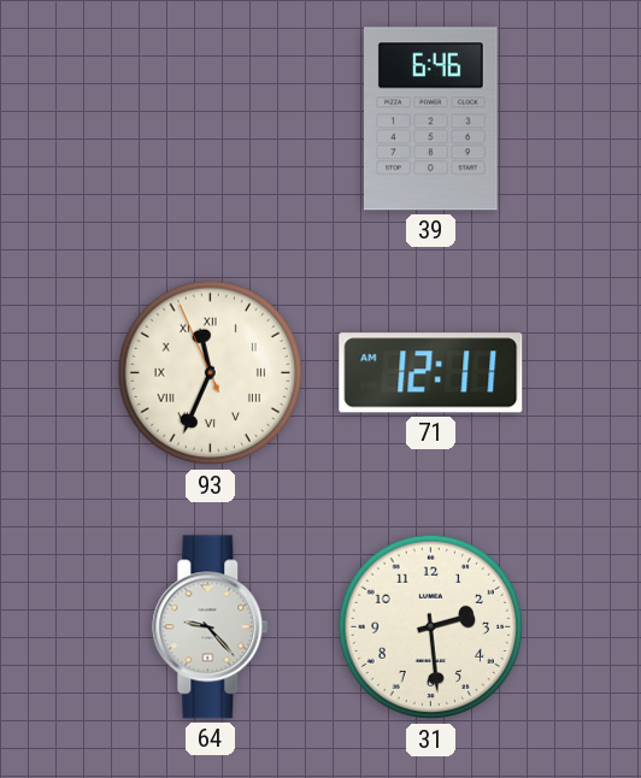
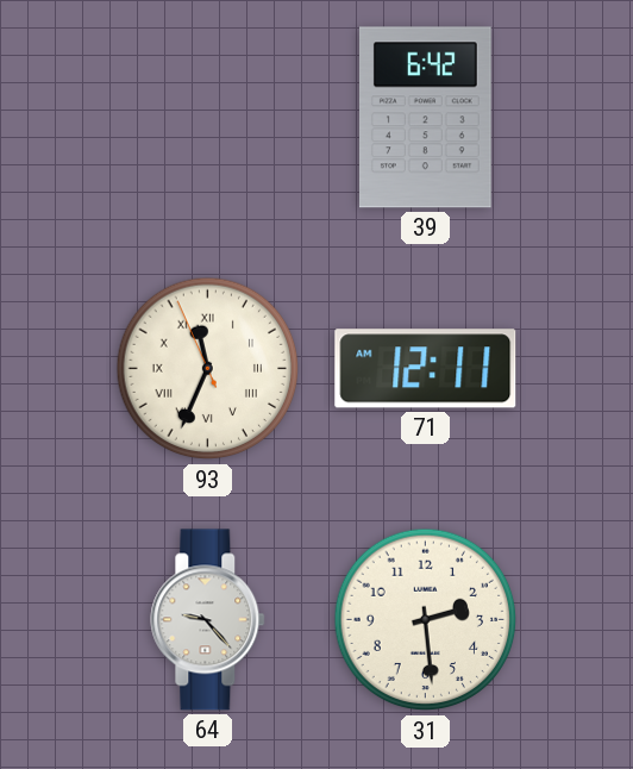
39: 6:46 -> 6:42
